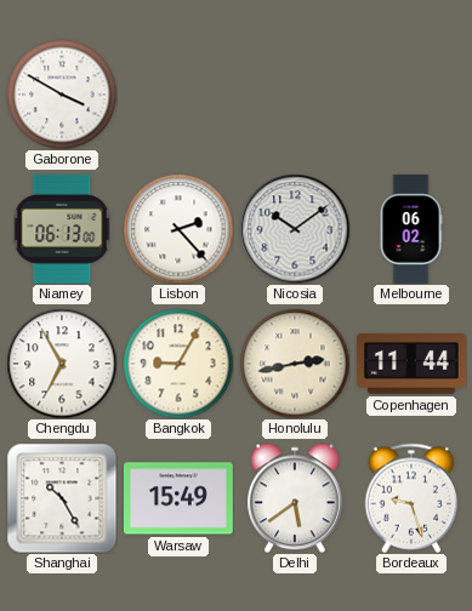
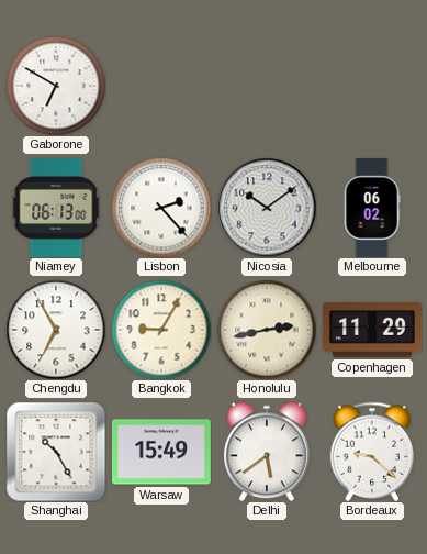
Gaborone: 3:50 -> 6:50
Copenhagen: 11:44 -> 11:29
Bordeaux: 9:27 -> 9:22
